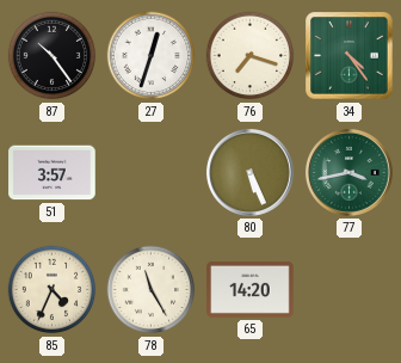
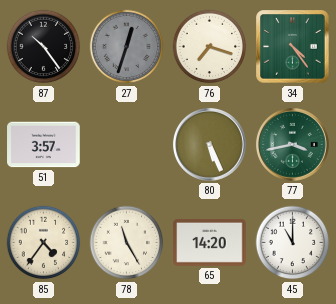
27 dial: white -> grey
85: 4:34 -> 4:36
45: none -> 11:00
